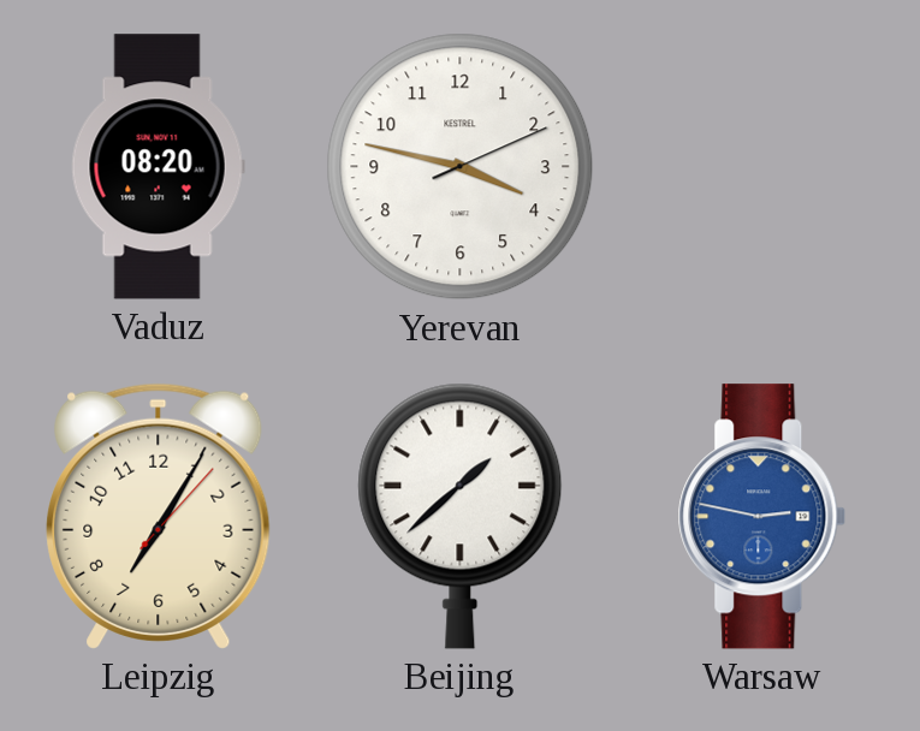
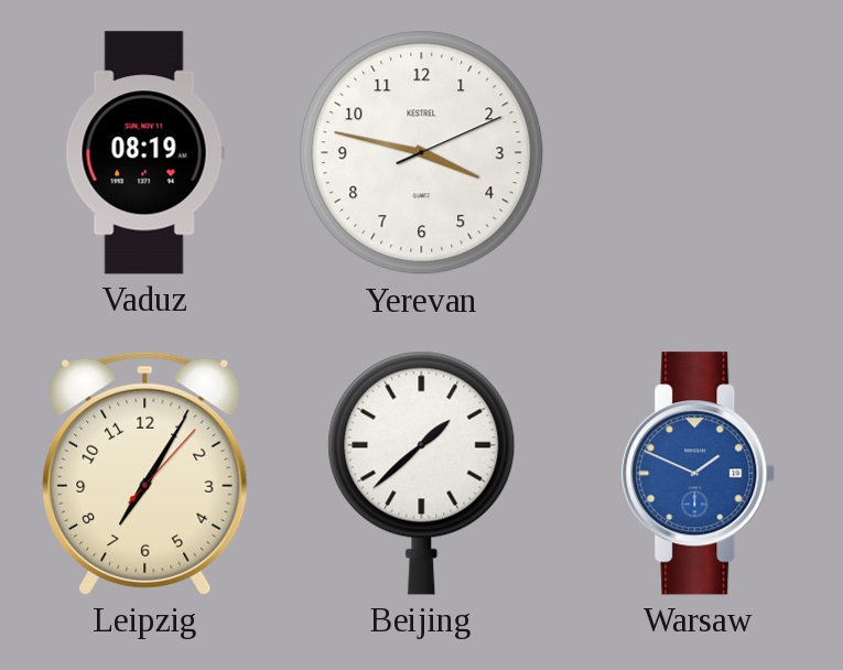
Vaduz: 08:20 -> 08:19
Warsaw: 2:47 -> 1:49
